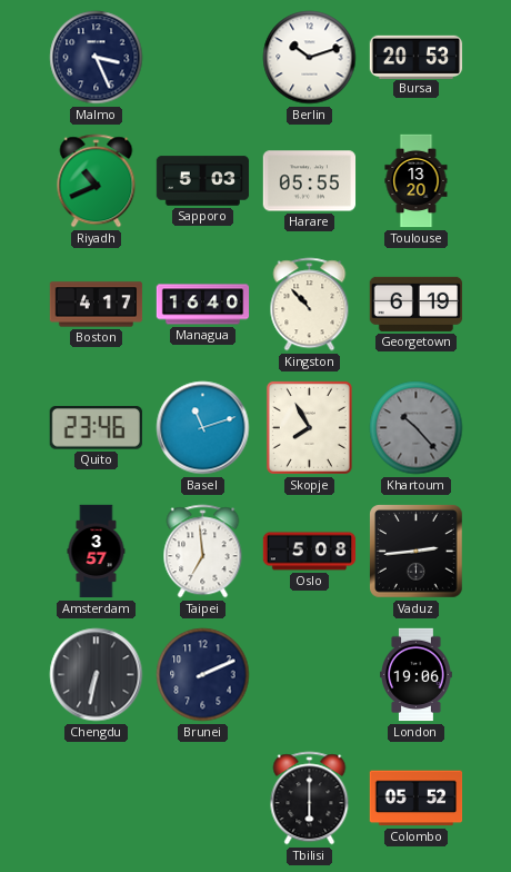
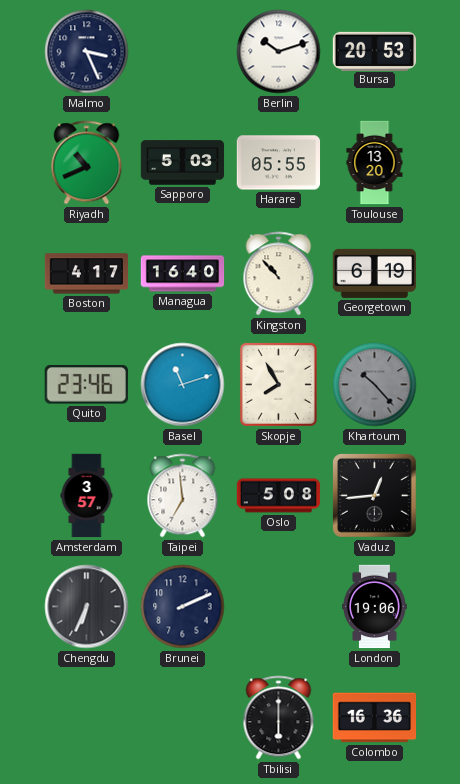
Vaduz: 2:44 -> 12:44
Chengdu: 6:32 -> 6:34
Colombo: 05:52 -> 16:36
